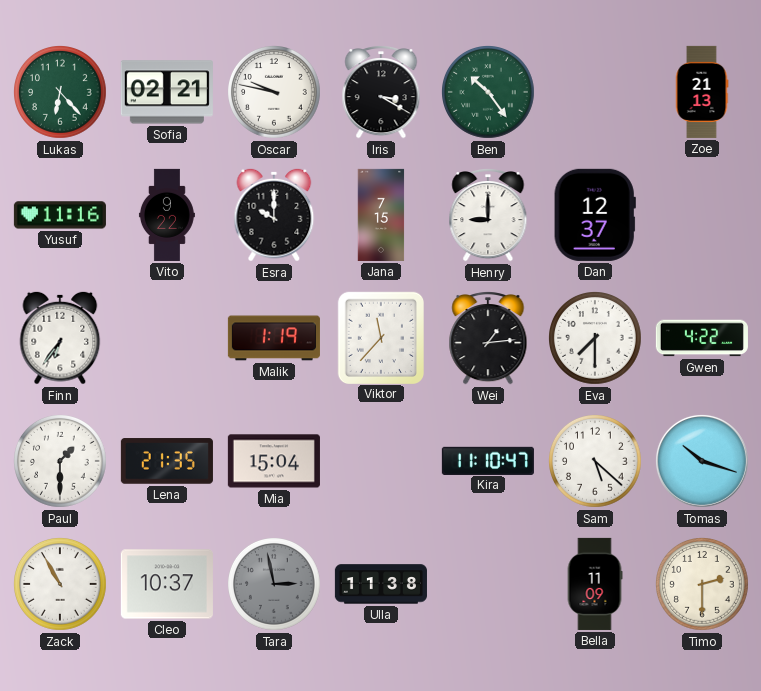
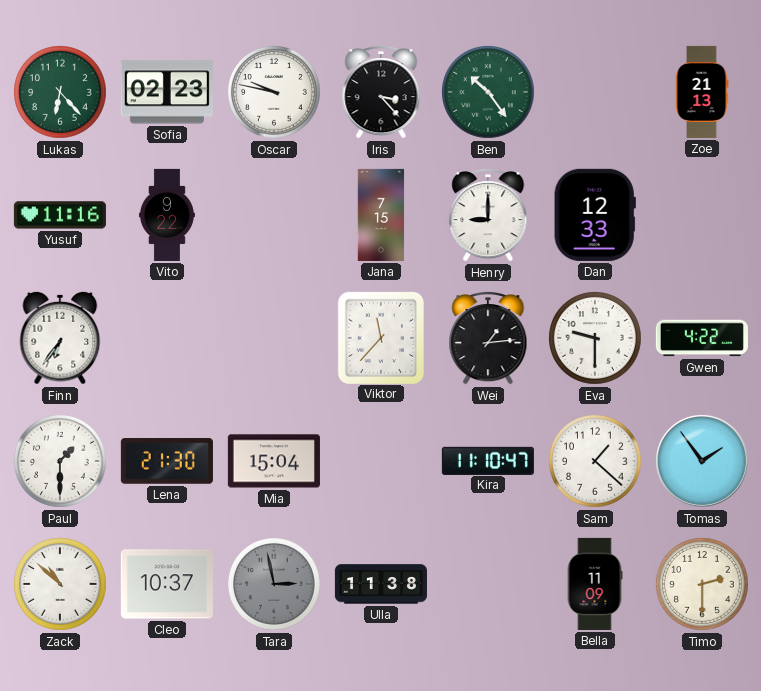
Sofia: 02:21 -> 02:23
Iris: 3:20 -> 3:23
Esra: 10:00 -> none
Dan: 12:37 -> 12:33
Malik: 1:19 -> none
Eva: 7:30 -> 9:30
Lena: 21:35 -> 21:30
Sam: 5:22 -> 1:22
Tomas: 10:18 -> 1:54
Zack: 10:55 -> 10:52
